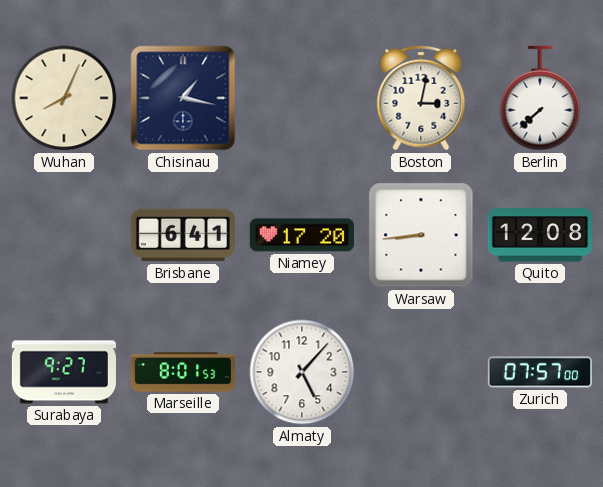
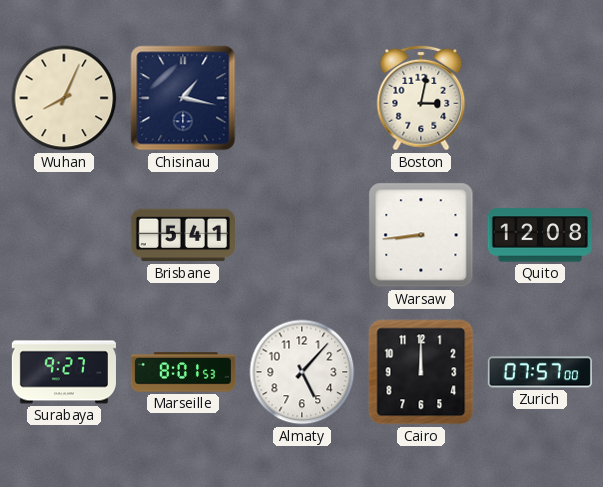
Berlin: 7:38 -> none
Brisbane: 6:41 -> 5:41
Niamey: 17:20 -> none
Cairo: none -> 12:00
